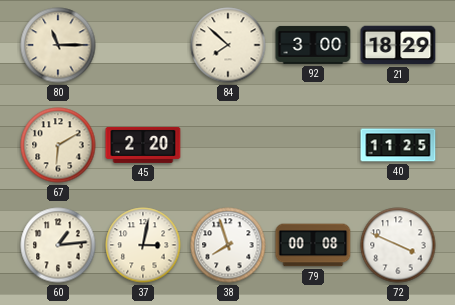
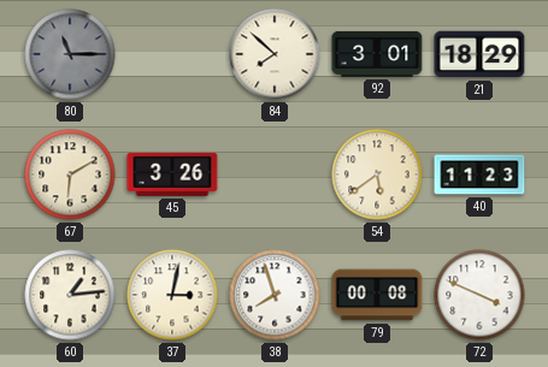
80 dial: cream -> grey
92: 3:00 -> 3:01
45: 2:20 -> 3:26
54: none -> 5:39
40: 11:25 -> 11:23
